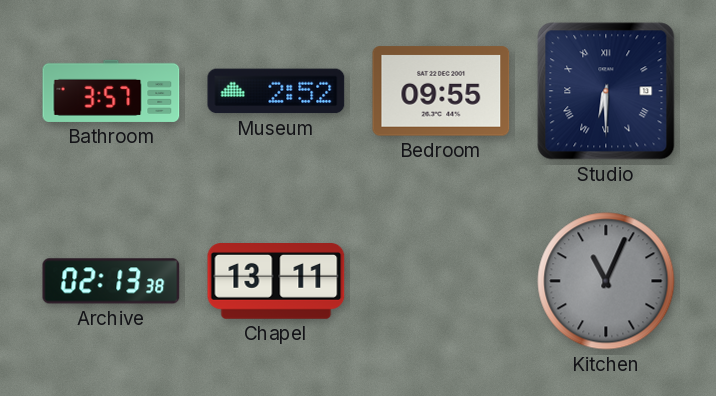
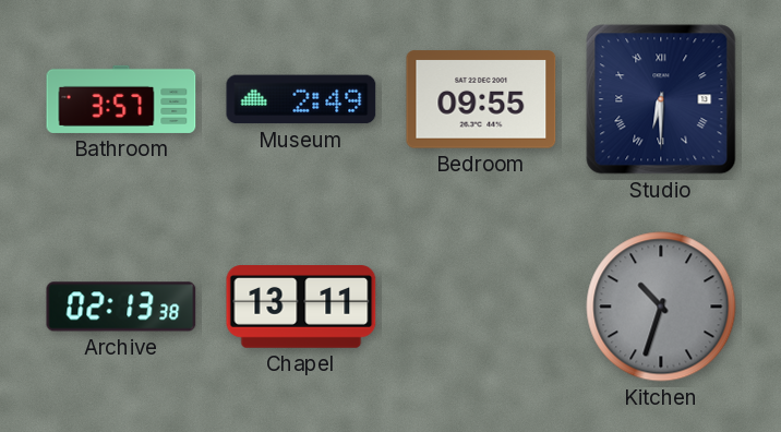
Museum: 2:52 -> 2:49
Kitchen: 11:04 -> 10:33
